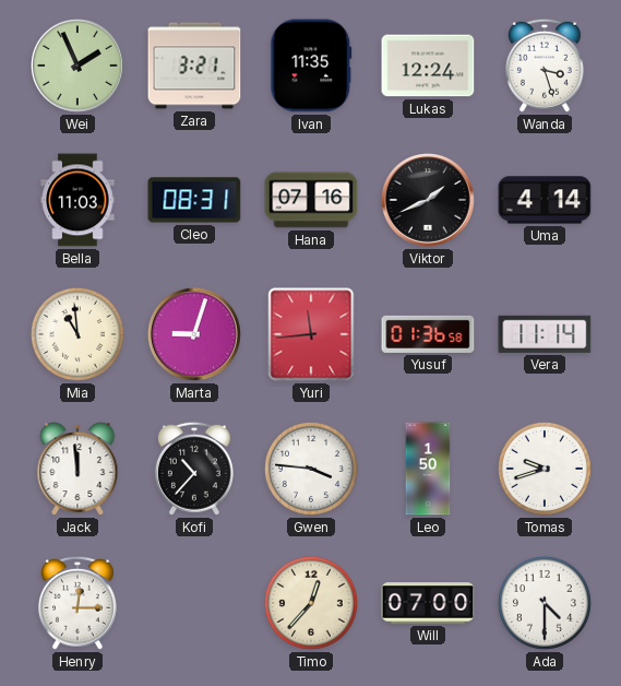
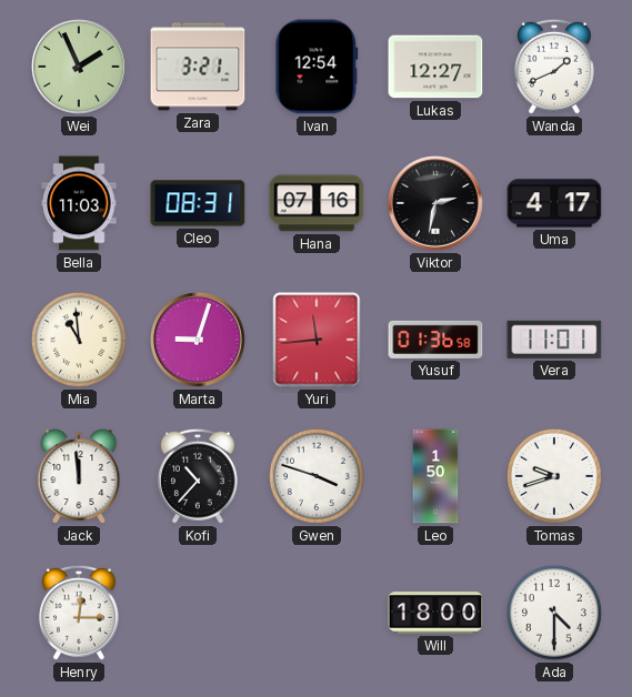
Ivan: 11:35 -> 12:54
Lukas: 12:24 -> 12:27
Wanda: 3:27 -> 1:41
Viktor: 1:41 -> 2:32
Uma: 4:14 -> 4:17
Vera: 11:14 -> 11:01
Gwen: 3:46 -> 3:48
Timo: 12:37 -> none
Will: 07:00 -> 18:00
